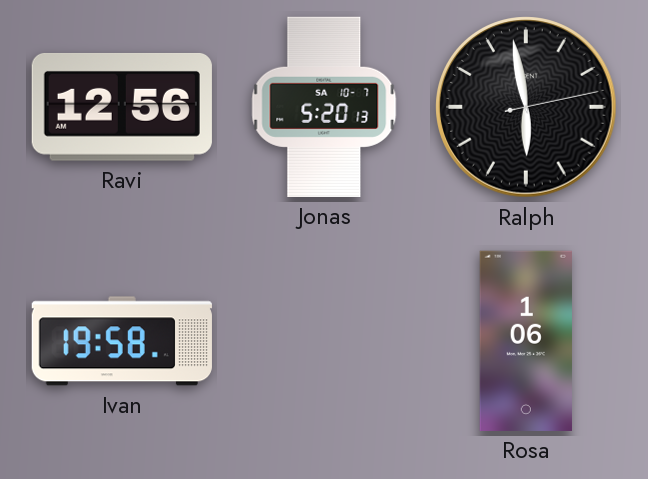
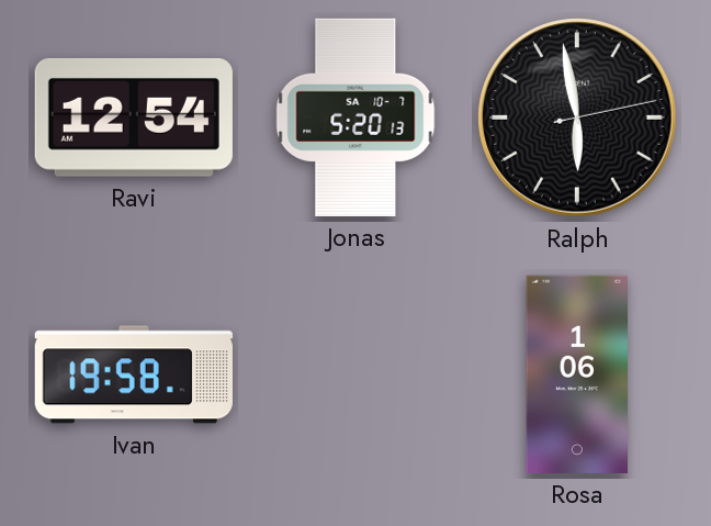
Ravi: 12:56 -> 12:54
